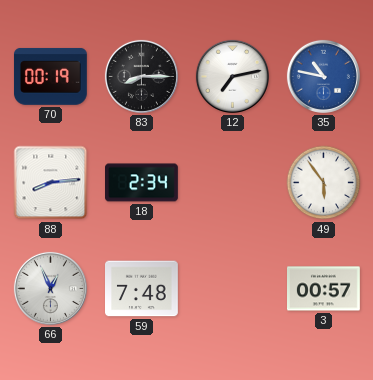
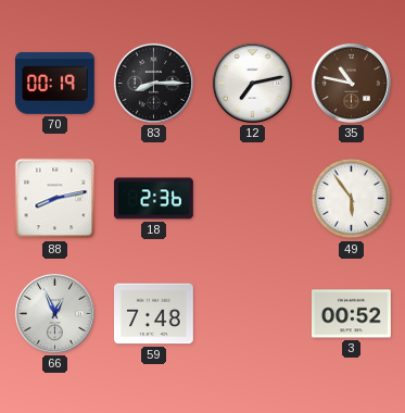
35 dial: blue -> brown
88: 8:14 -> 8:13
18: 2:34 -> 2:36
3: 00:57 -> 00:52
